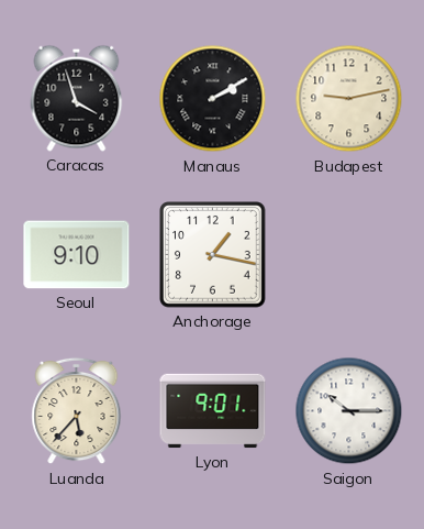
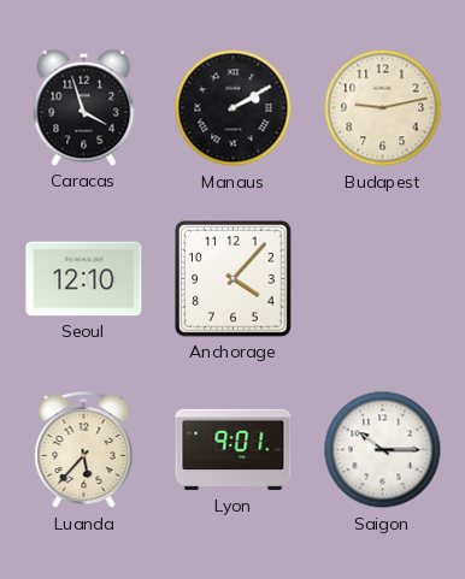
Seoul: 9:10 -> 12:10
Anchorage: 1:17 -> 4:07
